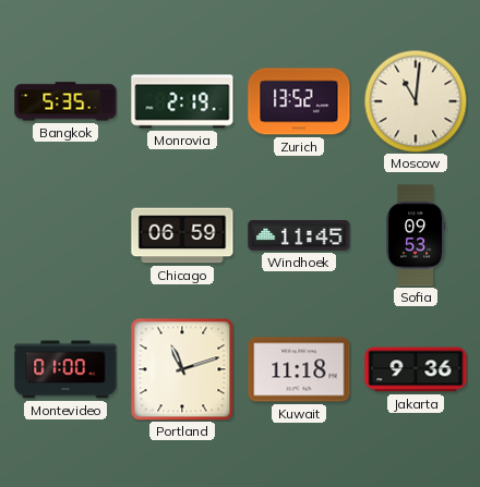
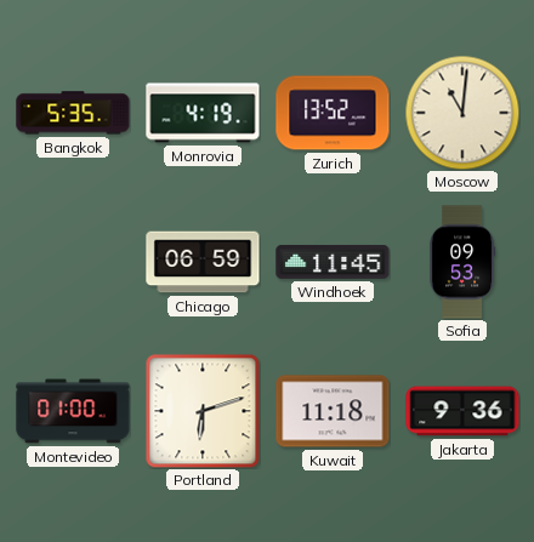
Monrovia: 2:19 -> 4:19
Portland: 11:12 -> 6:12
